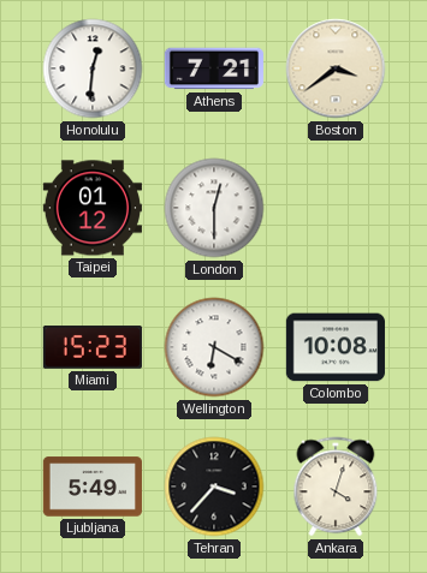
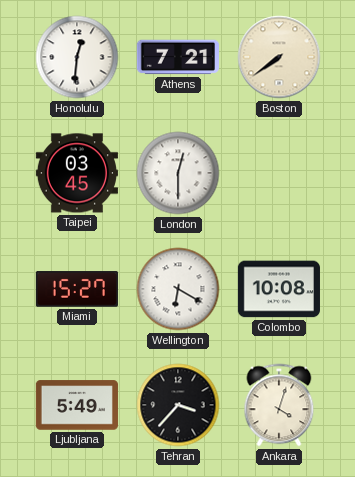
Boston: 3:39 -> 7:39
Taipei: 01:12 -> 03:45
Miami: 15:23 -> 15:27
